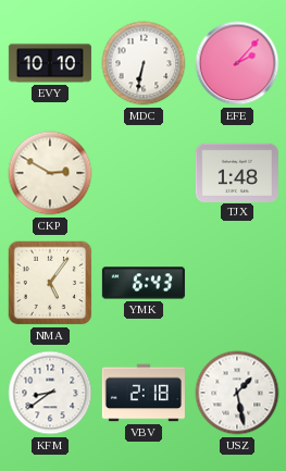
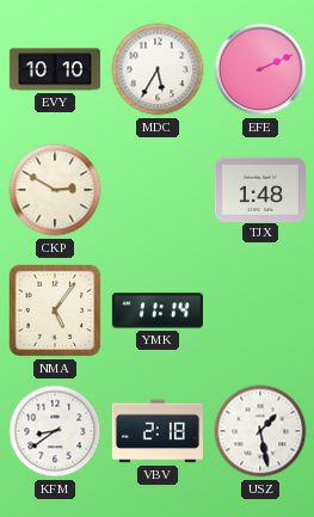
MDC: 6:32 -> 5:35
EFE: 2:07 -> 2:11
YMK: 6:43 -> 11:14
